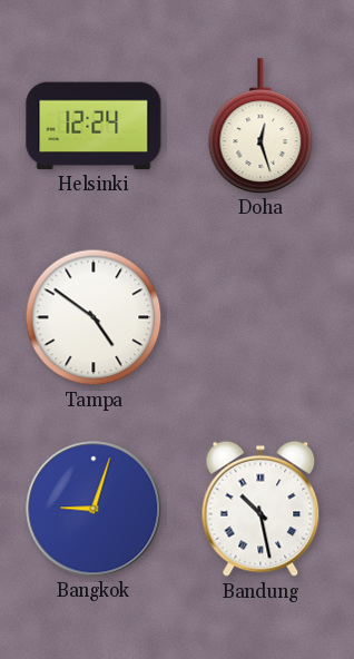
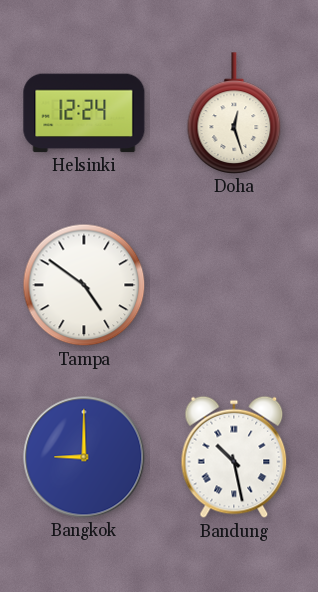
Bangkok: 9:03 -> 9:00
